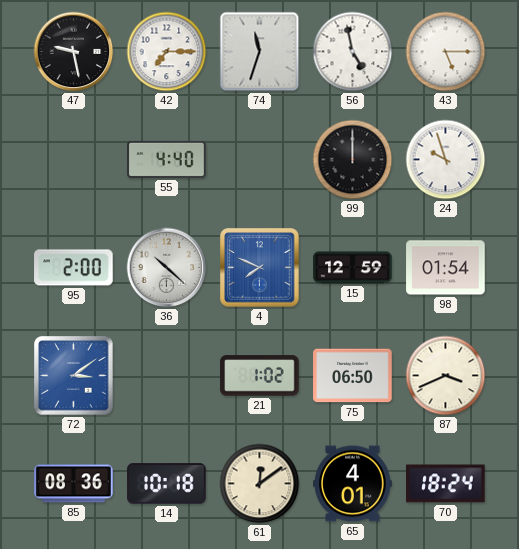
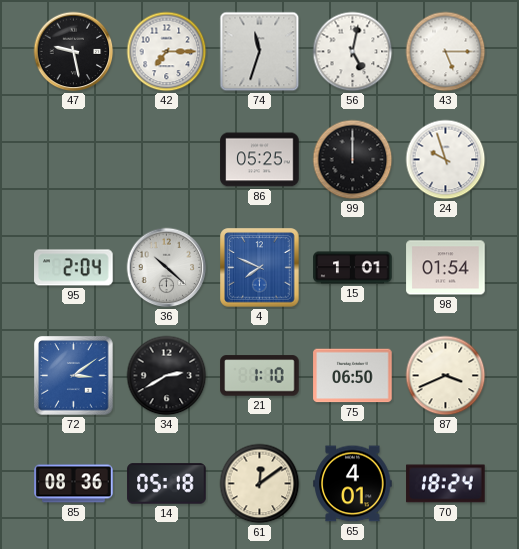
56: 4:58 -> 5:02
55: 4:40 -> none
86: none -> 05:25
95: 2:00 -> 2:04
15: 12:59 -> 1:01
34: none -> 2:40
21: 1:02 -> 1:10
14: 10:18 -> 05:18
